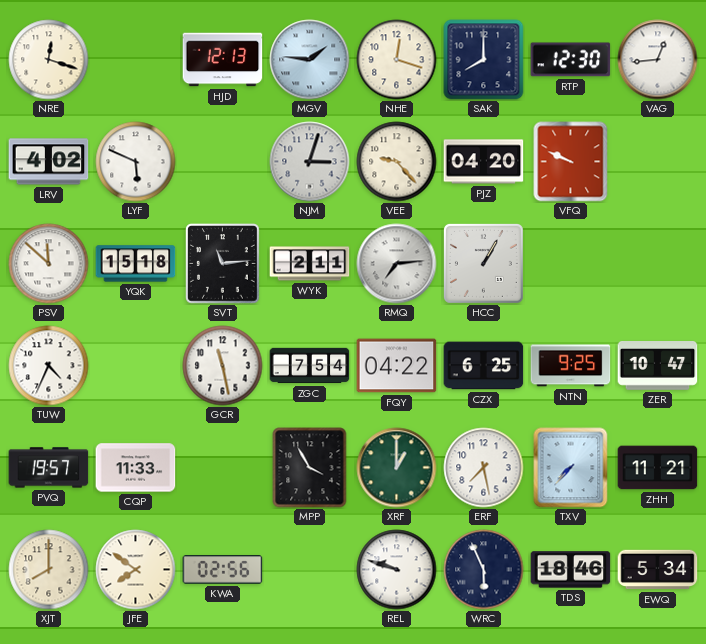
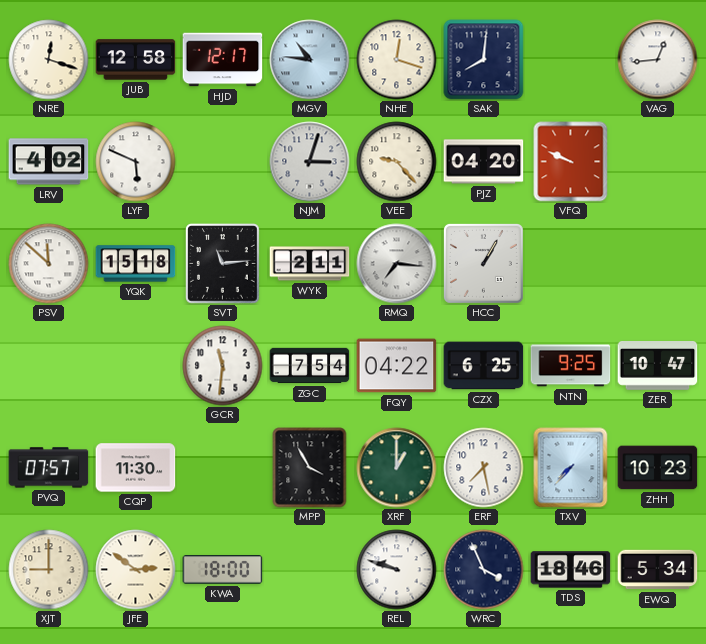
JUB: none -> 12:58
HJD: 12:13 -> 12:17
MGV: 1:46 -> 10:46
SAK: 8:00 -> 8:01
RTP: 12:30 -> none
RMQ: 7:14 -> 7:16
TUW: 4:34 -> none
GCR: 11:28 -> 11:31
PVQ: 19:57 -> 07:57
CQP: 11:33 -> 11:30
ZHH: 11:21 -> 10:23
XJT: 8:00 -> 9:00
JFE: 7:51 -> 2:51
KWA: 02:56 -> 18:00
WRC: 5:56 -> 3:56
